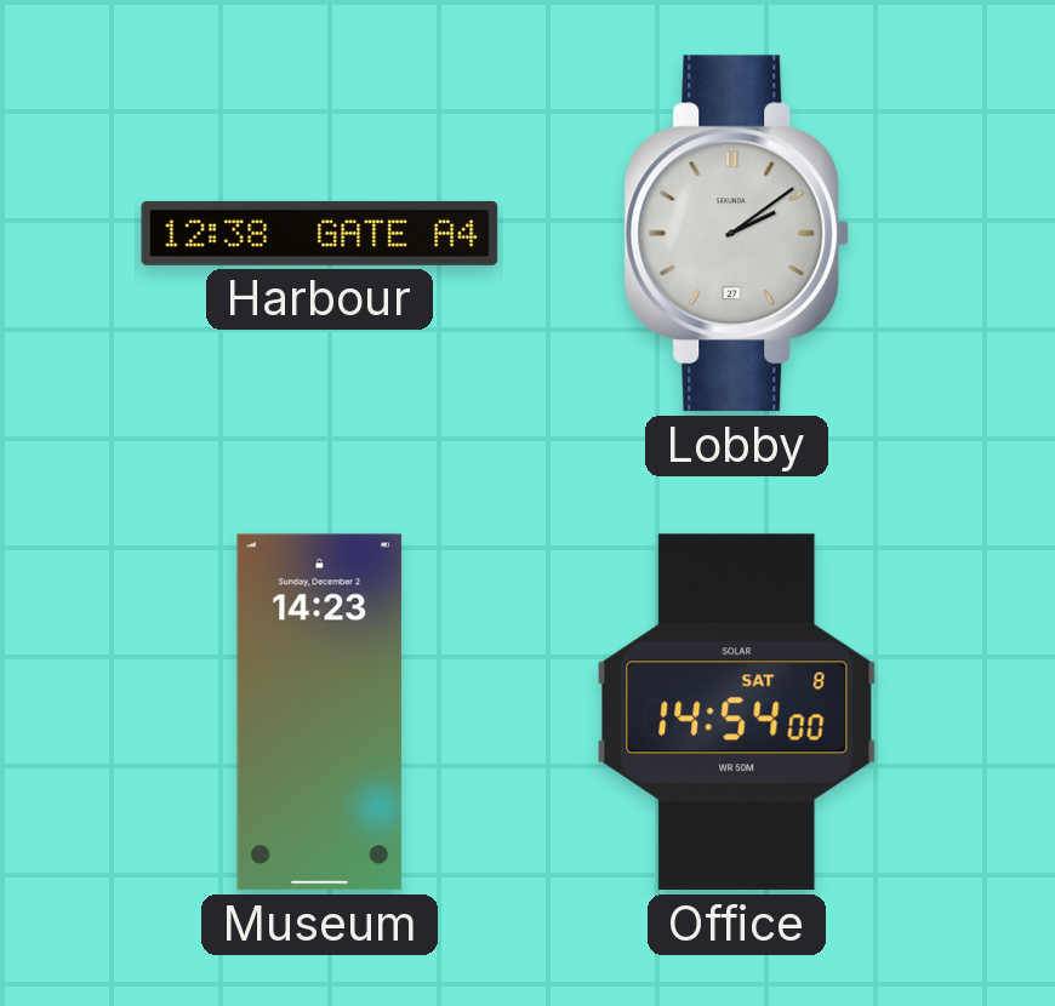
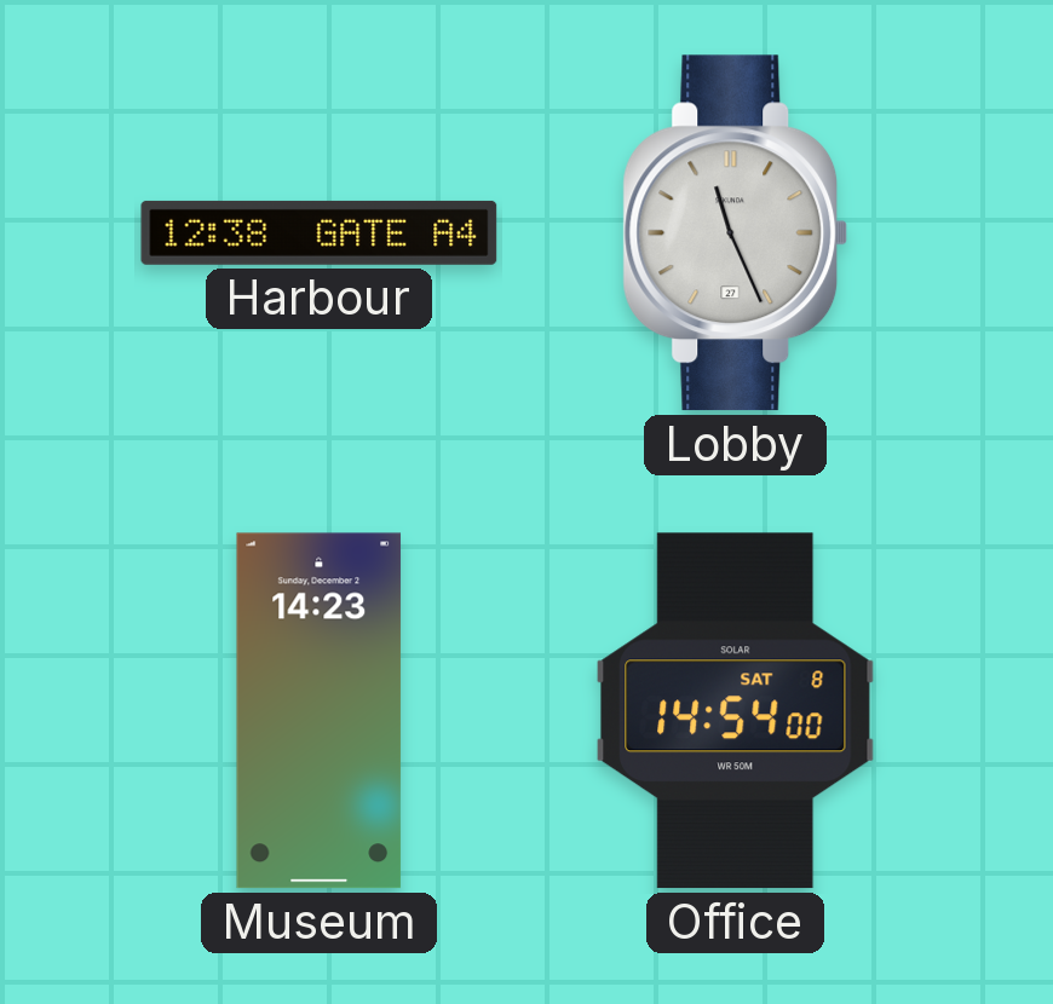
Lobby: 2:09 -> 11:26
